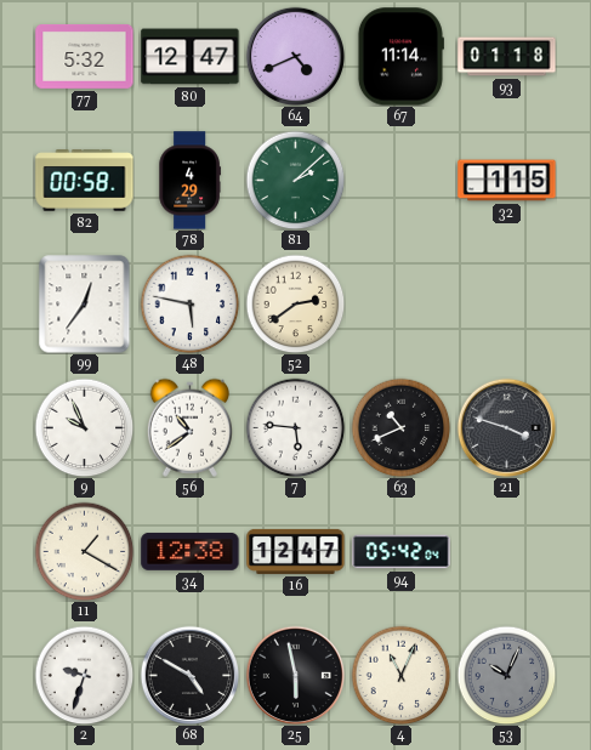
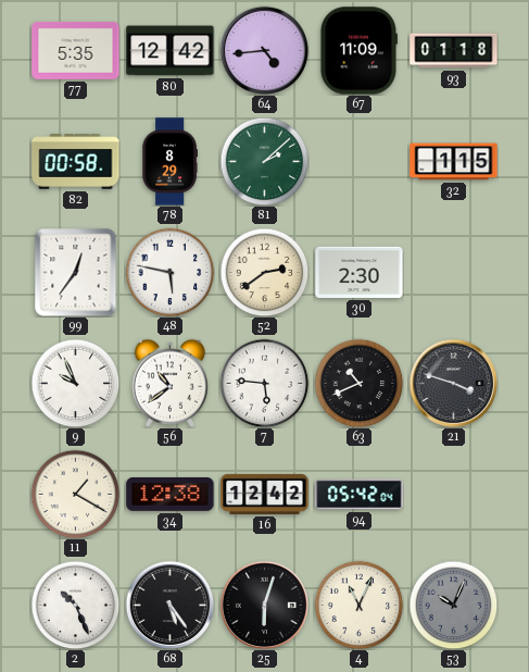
77: 5:32 -> 5:35
80: 12:47 -> 12:42
64: 4:41 -> 4:44
67: 11:14 -> 11:09
78: 4:29 -> 8:29
30: none -> 2:30
16: 12:47 -> 12:42
2: 9:33 -> 10:26
68: 4:50 -> 5:24
25: 5:58 -> 6:03
